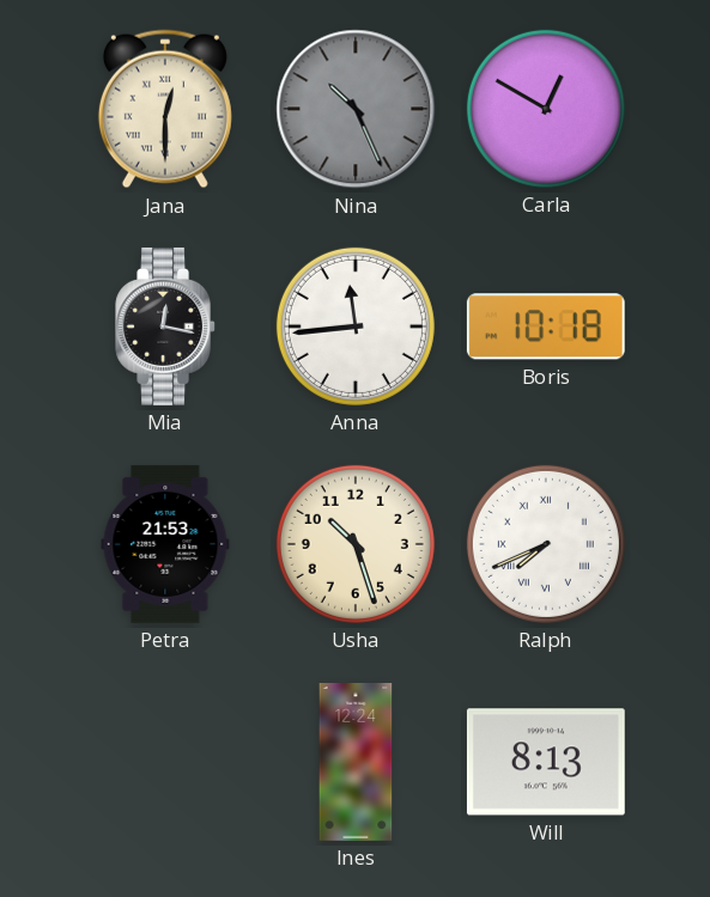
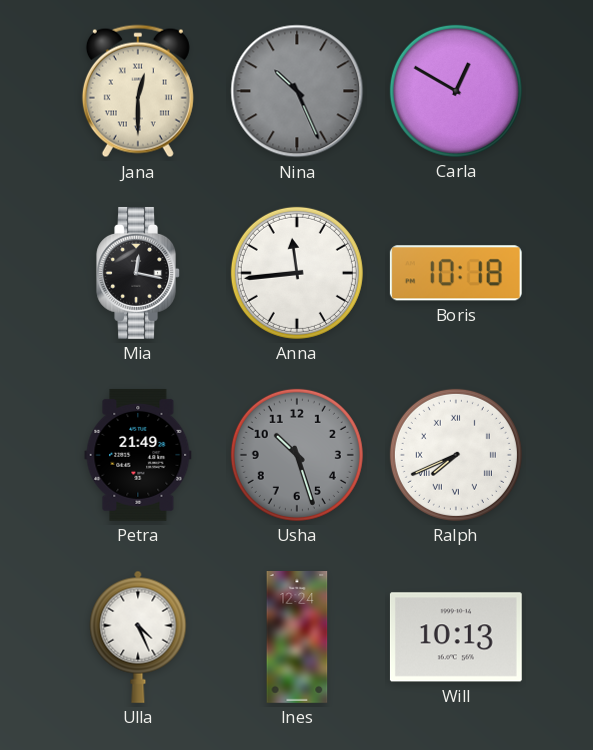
Petra: 21:53 -> 21:49
Usha dial: cream -> grey
Ulla: none -> 4:26
Will: 8:13 -> 10:13
